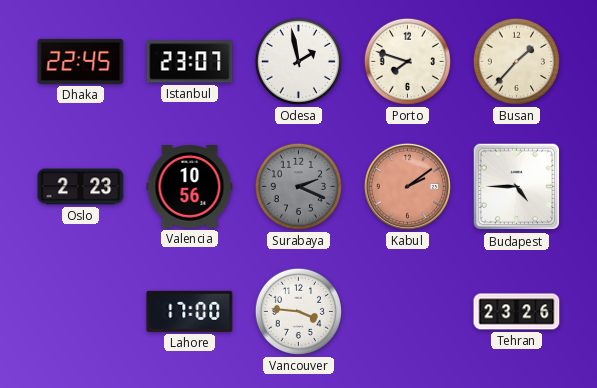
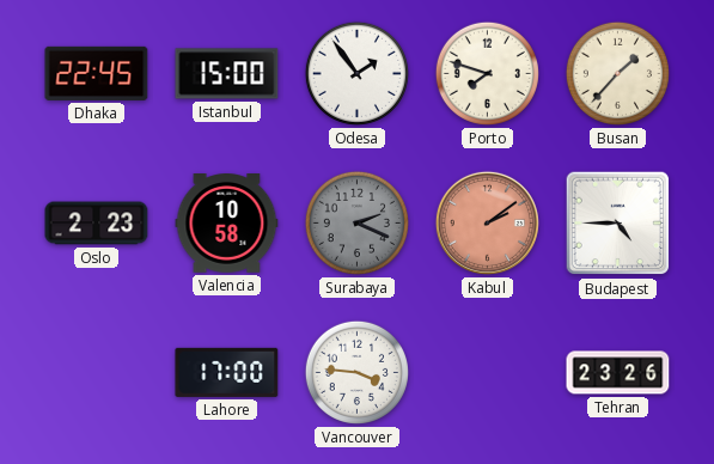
Istanbul: 23:07 -> 15:00
Odesa: 1:58 -> 1:54
Valencia: 10:56 -> 10:58
